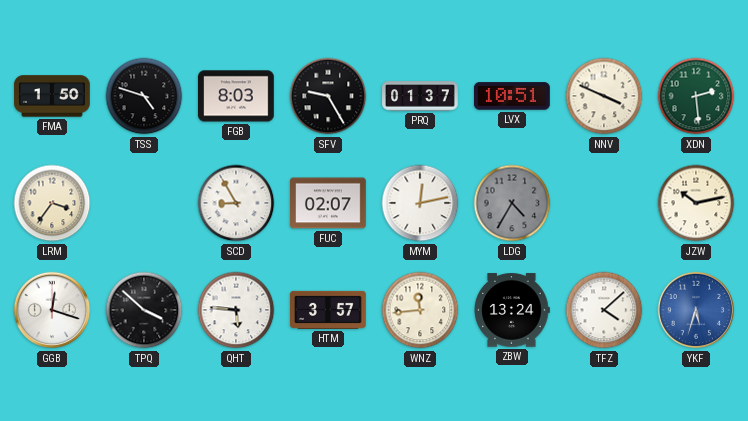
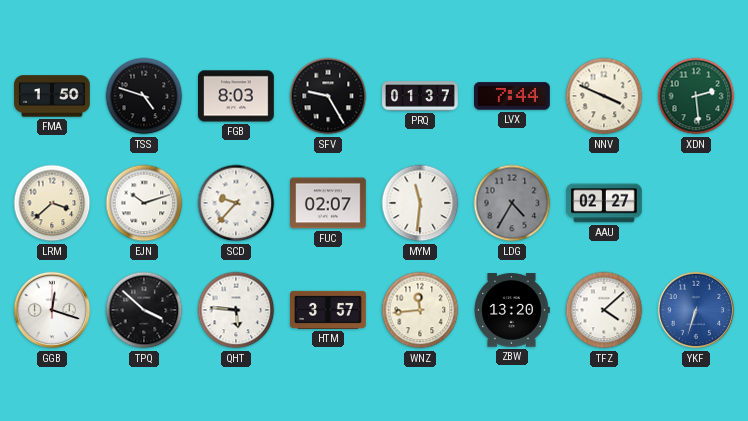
LVX: 10:51 -> 7:44
LRM: 3:36 -> 3:38
EJN: none -> 10:12
SCD: 8:55 -> 9:37
MYM: 12:13 -> 11:31
AAU: none -> 02:27
JZW: 10:13 -> none
ZBW: 13:24 -> 13:20
YKF: 5:33 -> 6:33
